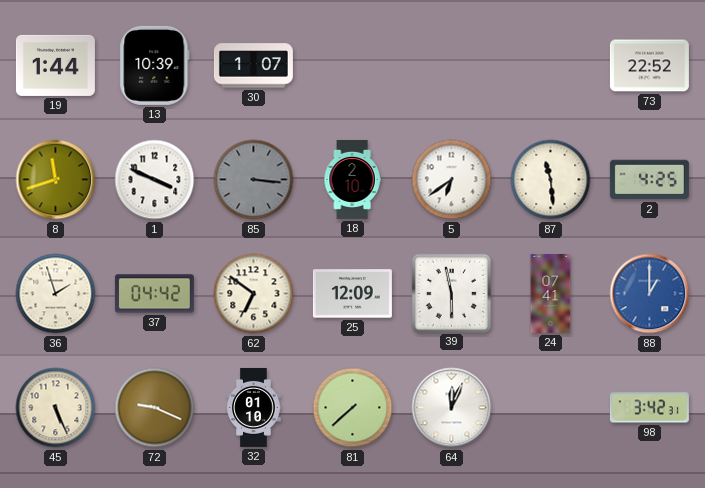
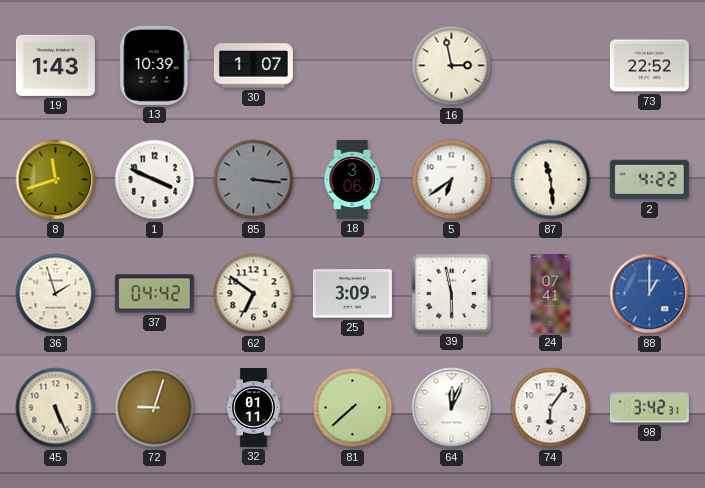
19: 1:44 -> 1:43
16: none -> 2:58
18: 2:10 -> 3:06
2: 4:25 -> 4:22
25: 12:09 -> 3:09
72: 9:19 -> 9:03
32: 01:10 -> 01:11
74: none -> 6:06
